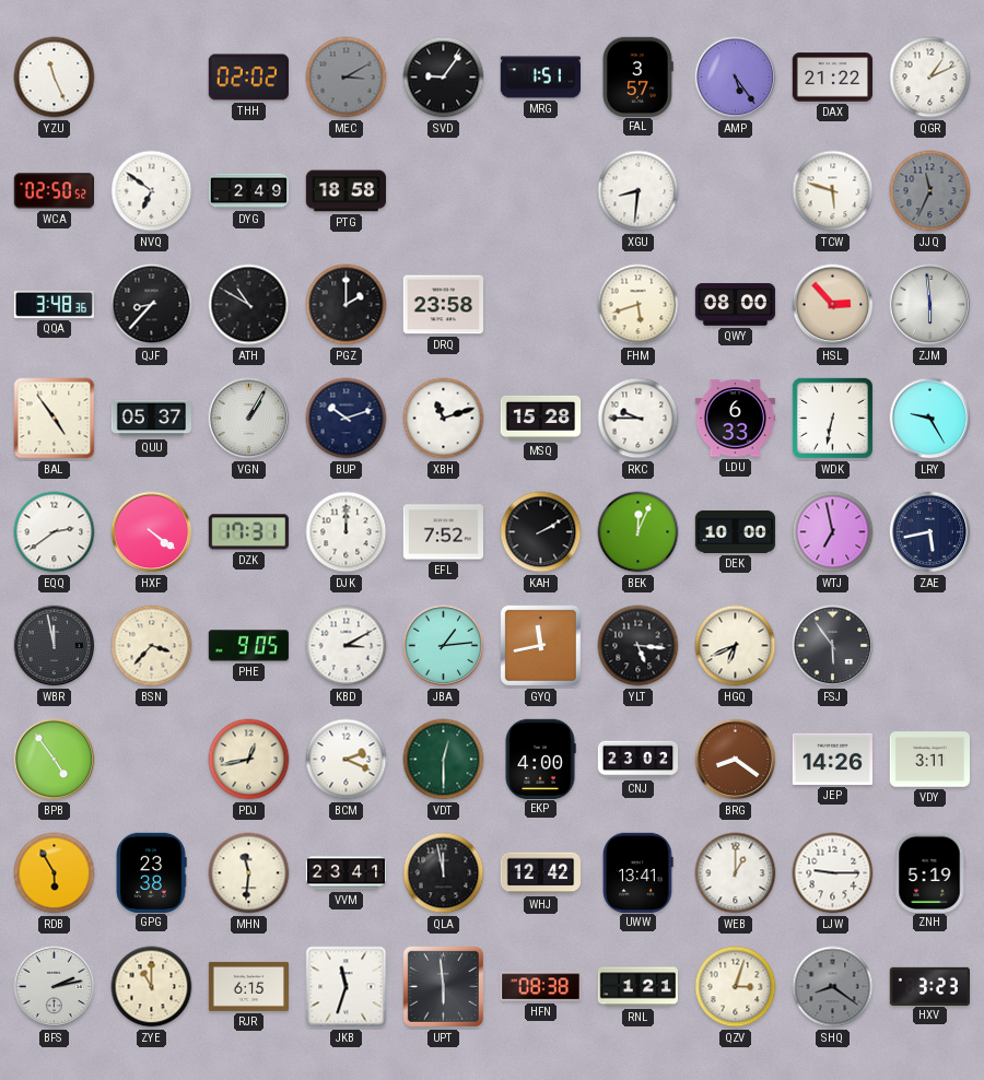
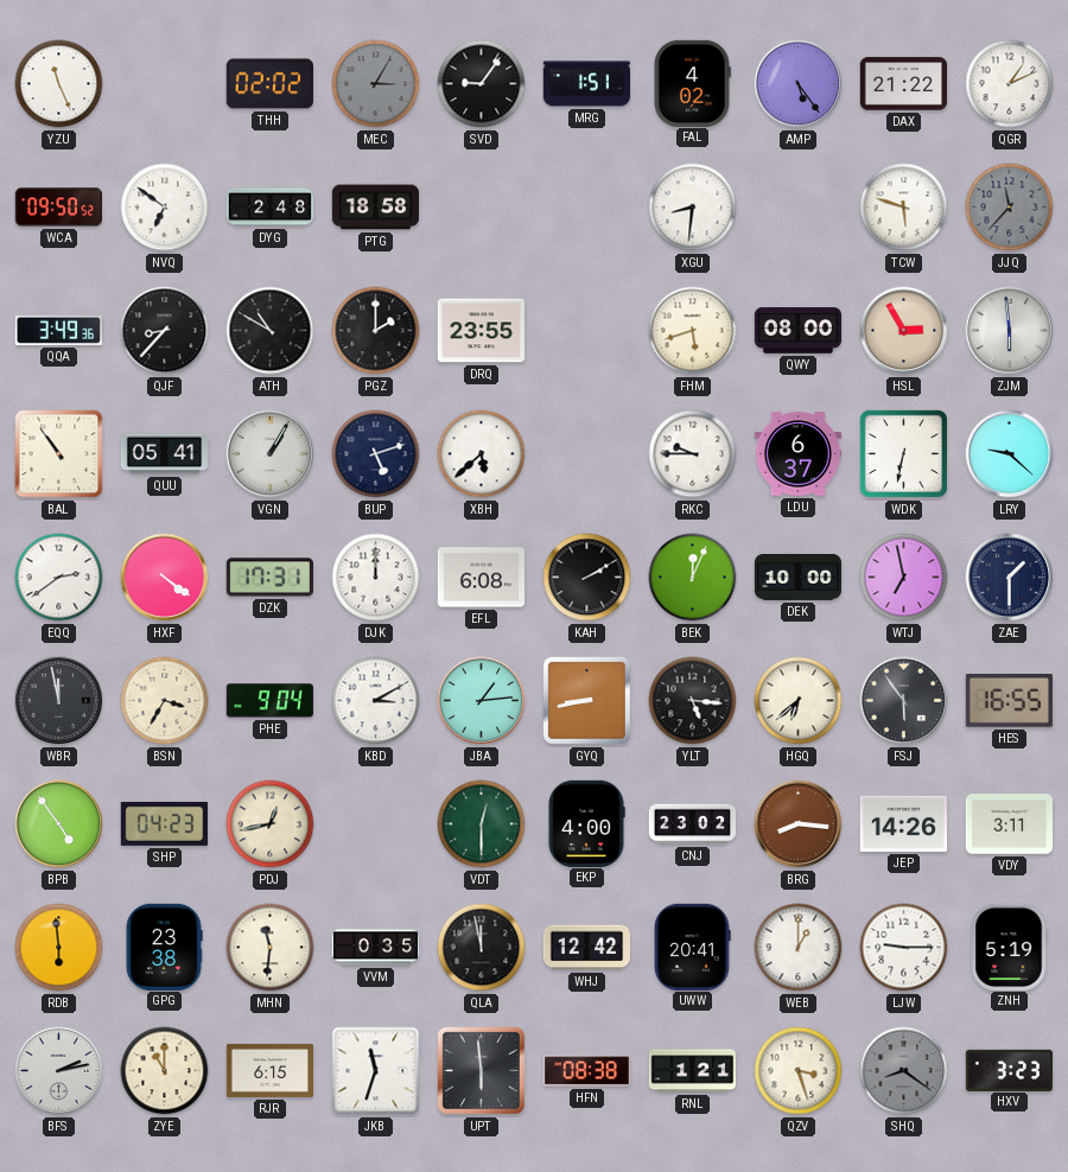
MEC: 3:10 -> 3:05
FAL: 3:57 -> 4:02
WCA: 02:50 -> 09:50
DYG: 2:49 -> 2:48
JJQ: 11:34 -> 11:37
QQA: 3:48 -> 3:49
DRQ: 23:58 -> 23:55
HSL: 2:53 -> 2:55
BAL: 4:54 -> 10:54
QUU: 05:37 -> 05:41
BUP: 10:12 -> 5:12
XBH: 11:12 -> 5:38
MSQ: 15:28 -> none
LDU: 6:33 -> 6:37
LRY: 9:25 -> 9:22
EFL: 7:52 -> 6:08
ZAE: 5:43 -> 1:30
BSN: 3:37 -> 3:35
PHE: 9:05 -> 9:04
GYQ: 11:43 -> 8:43
HGQ: 6:41 -> 6:38
HES: none -> 16:55
SHP: none -> 04:23
BCM: 2:19 -> none
BRG: 8:21 -> 8:16
RDB: 5:55 -> 5:59
VVM: 23:41 -> 0:35
UWW: 13:41 -> 20:41
QZV: 3:03 -> 3:27
